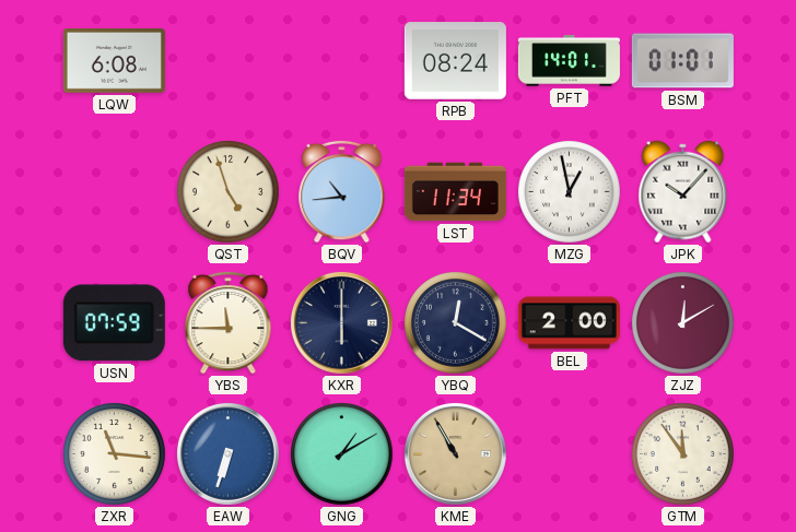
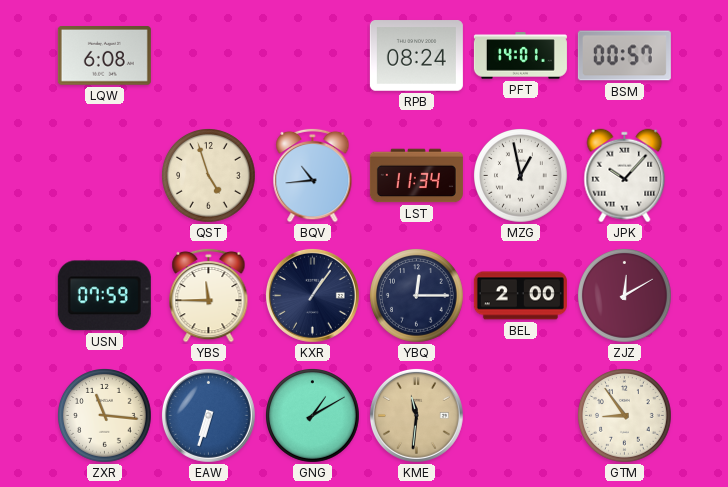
BSM: 01:01 -> 00:57
KXR: 6:00 -> 1:06
YBQ: 12:20 -> 12:15
KME: 10:55 -> 11:31
GTM: 11:54 -> 8:54
